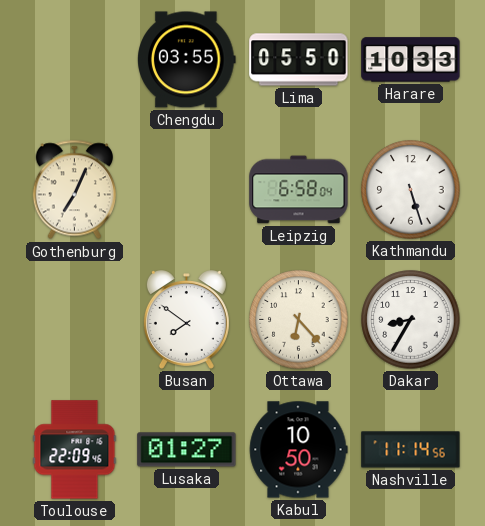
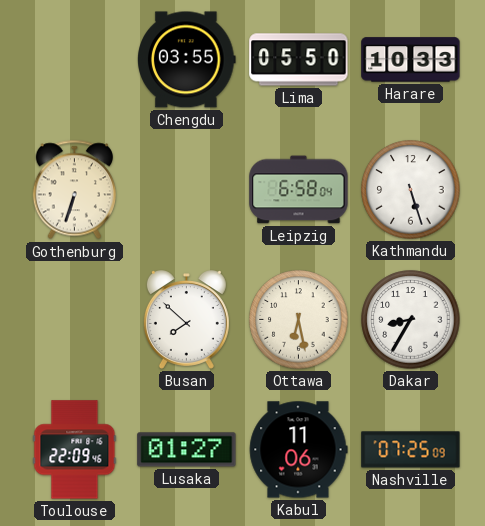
Gothenburg: 7:04 -> 6:33
Busan: 7:51 -> 7:52
Ottawa: 6:23 -> 6:28
Kabul: 10:50 -> 11:06
Nashville: 11:14 -> 07:25
